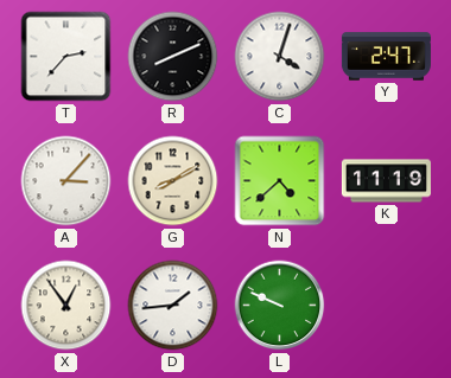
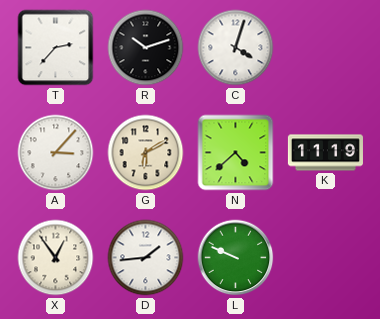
R: 8:11 -> 10:12
Y: 2:47 -> none
G: 8:10 -> 6:10
